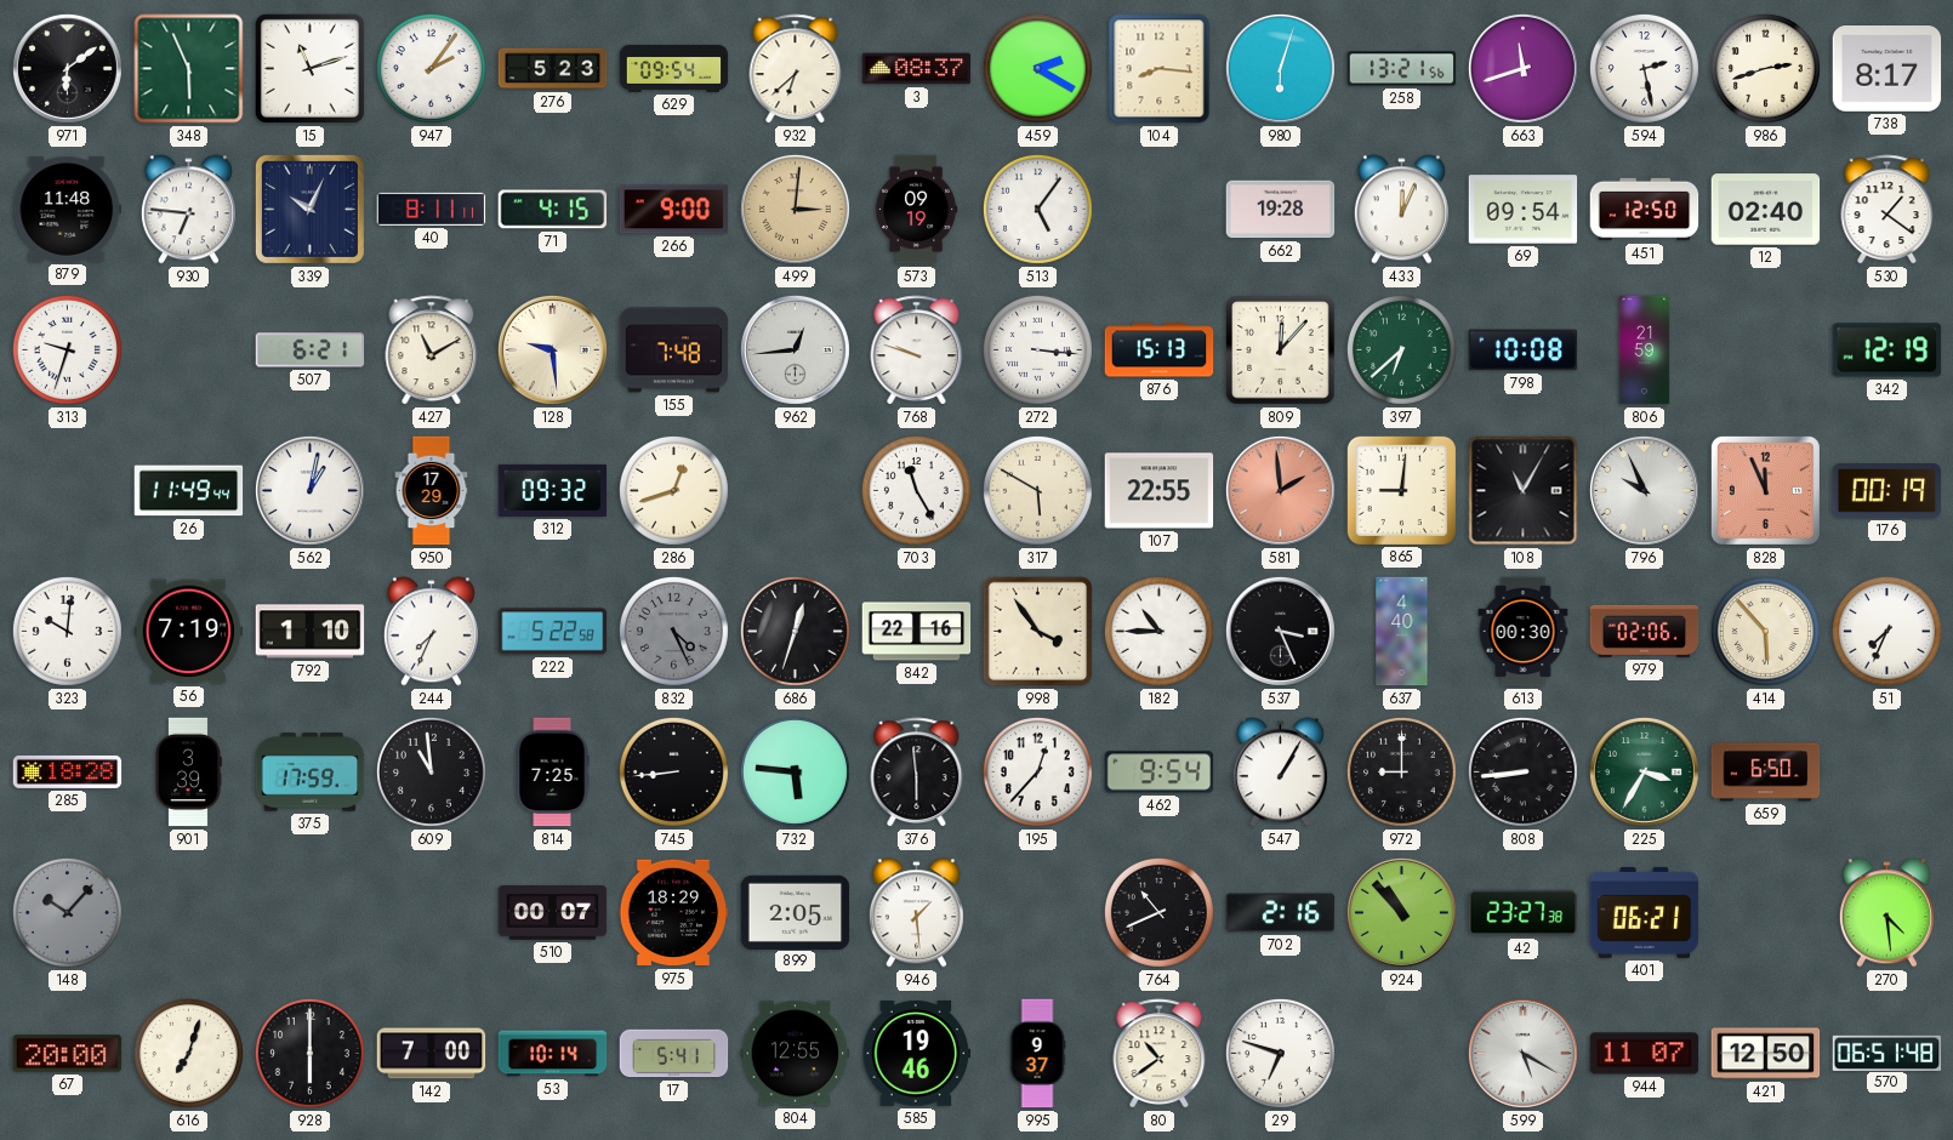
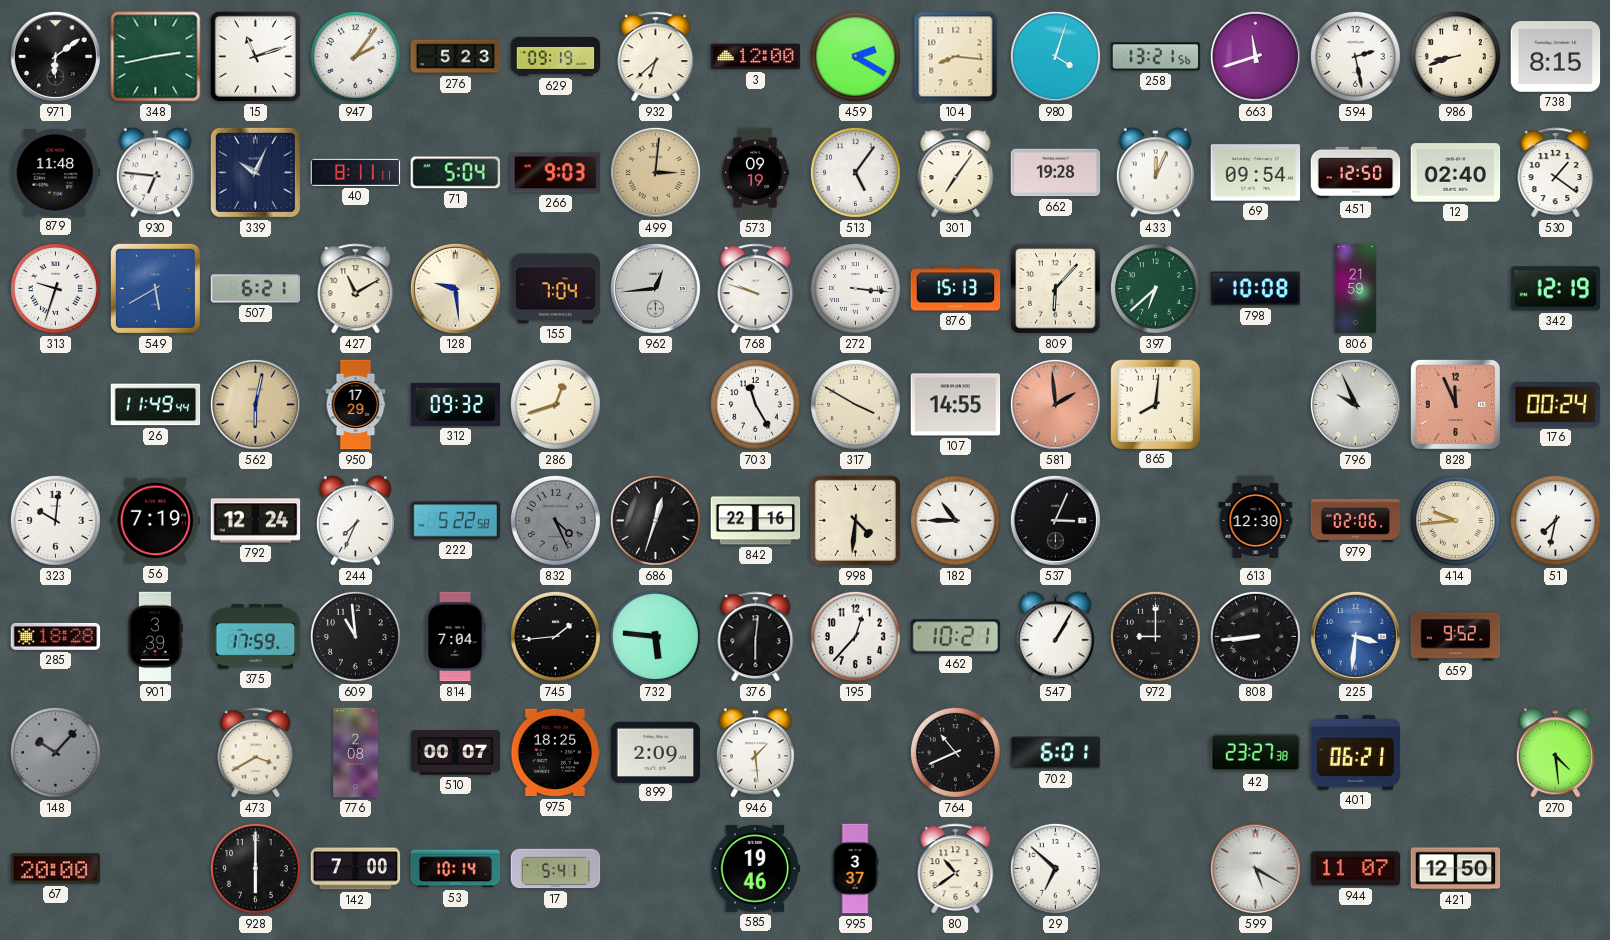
348: 5:56 -> 2:43
629: 09:54 -> 09:19
3: 08:37 -> 12:00
980: 6:03 -> 4:03
986: 2:42 -> 8:42
738: 8:17 -> 8:15
71: 4:15 -> 5:04
266: 9:00 -> 9:03
301: none -> 7:06
549: none -> 5:40
155: 7:48 -> 7:04
809: 12:07 -> 6:07
562: 1:02 -> 6:02
562 dial: white -> champagne
317: 5:50 -> 3:50
107: 22:55 -> 14:55
865: 9:01 -> 8:01
108: 11:05 -> none
176: 00:19 -> 00:24
792: 1:10 -> 12:24
998: 3:54 -> 4:31
537: 3:26 -> 3:04
637: 4:40 -> none
613: 00:30 -> 12:30
414: 5:53 -> 9:44
51: 7:34 -> 7:32
814: 7:25 -> 7:04
745: 8:44 -> 1:44
376: 5:59 -> 6:01
462: 9:54 -> 10:21
225: 3:35 -> 3:31
225 dial: green -> blue
659: 6:50 -> 9:52
473: none -> 3:40
776: none -> 2:08
975: 18:29 -> 18:25
899: 2:05 -> 2:09
702: 2:16 -> 6:01
924: 10:53 -> none
616: 7:03 -> none
804: 12:55 -> none
995: 9:37 -> 3:37
29: 6:48 -> 6:52
570: 06:51 -> none
